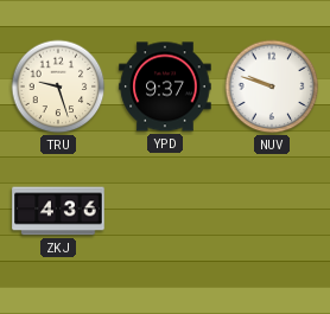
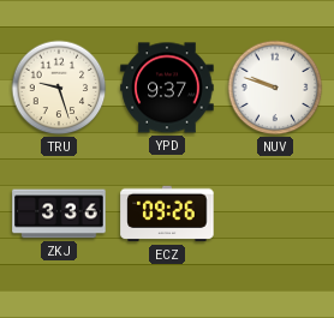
ZKJ: 4:36 -> 3:36
ECZ: none -> 09:26
